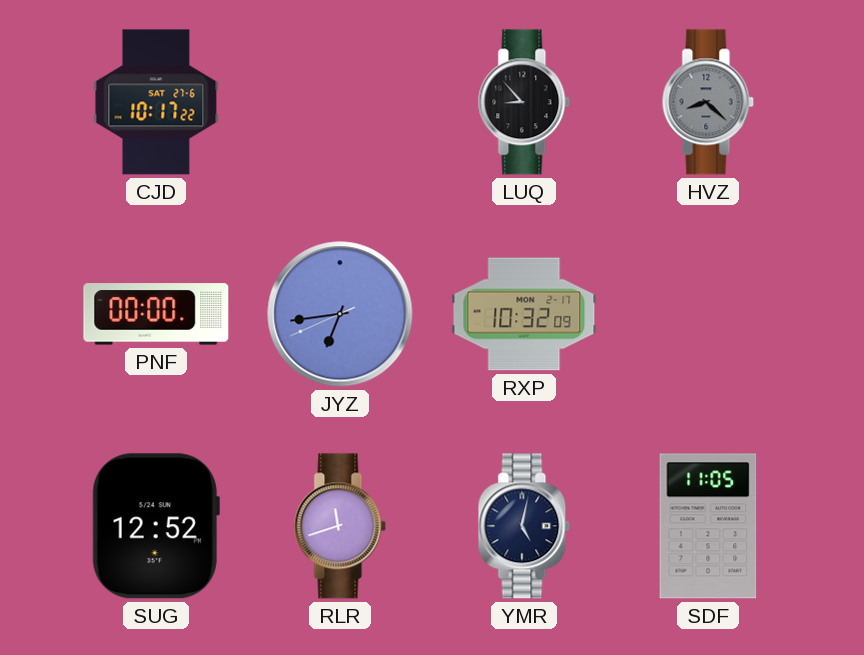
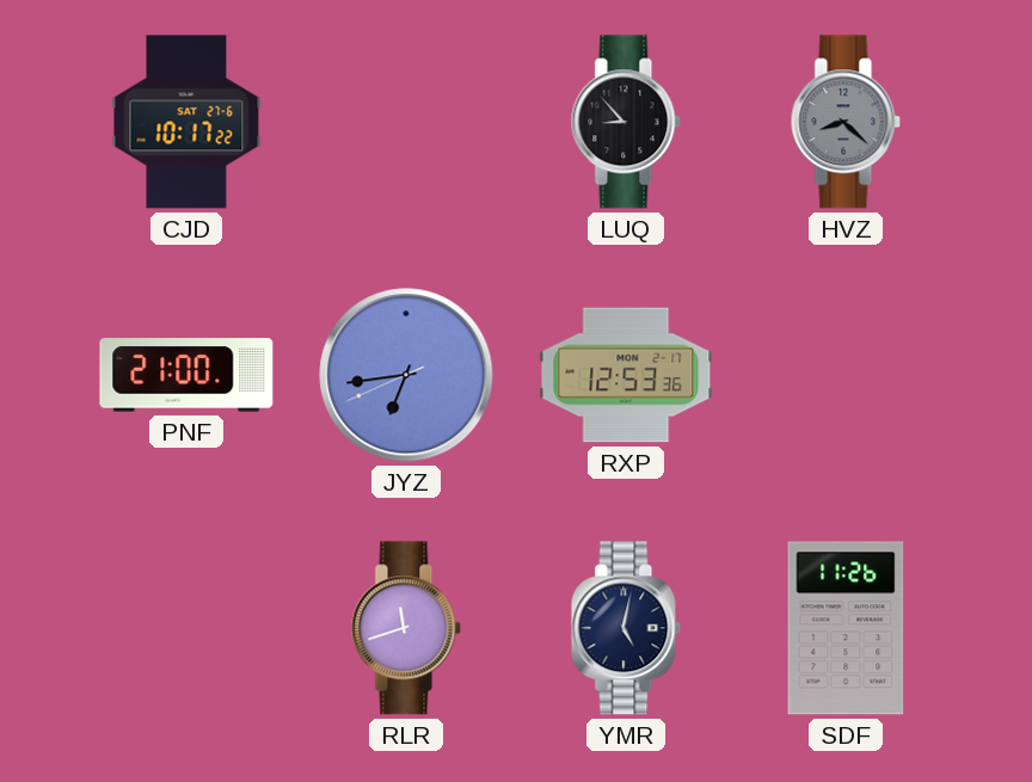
PNF: 00:00 -> 21:00
RXP: 10:32 -> 12:53
SUG: 12:52 -> none
SDF: 11:05 -> 11:26
